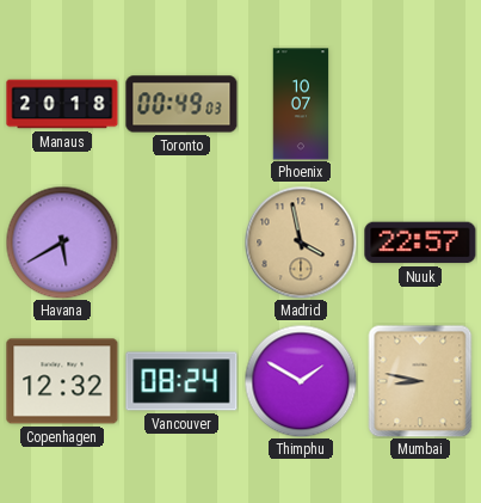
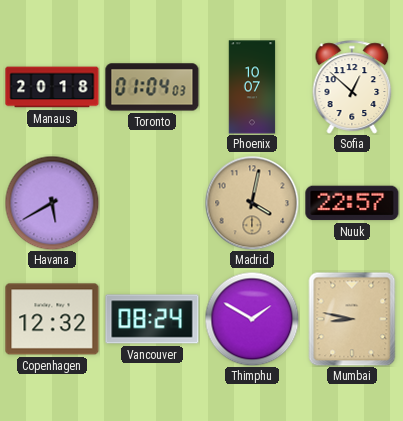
Toronto: 00:49 -> 01:04
Sofia: none -> 12:52
Madrid: 3:58 -> 4:02
